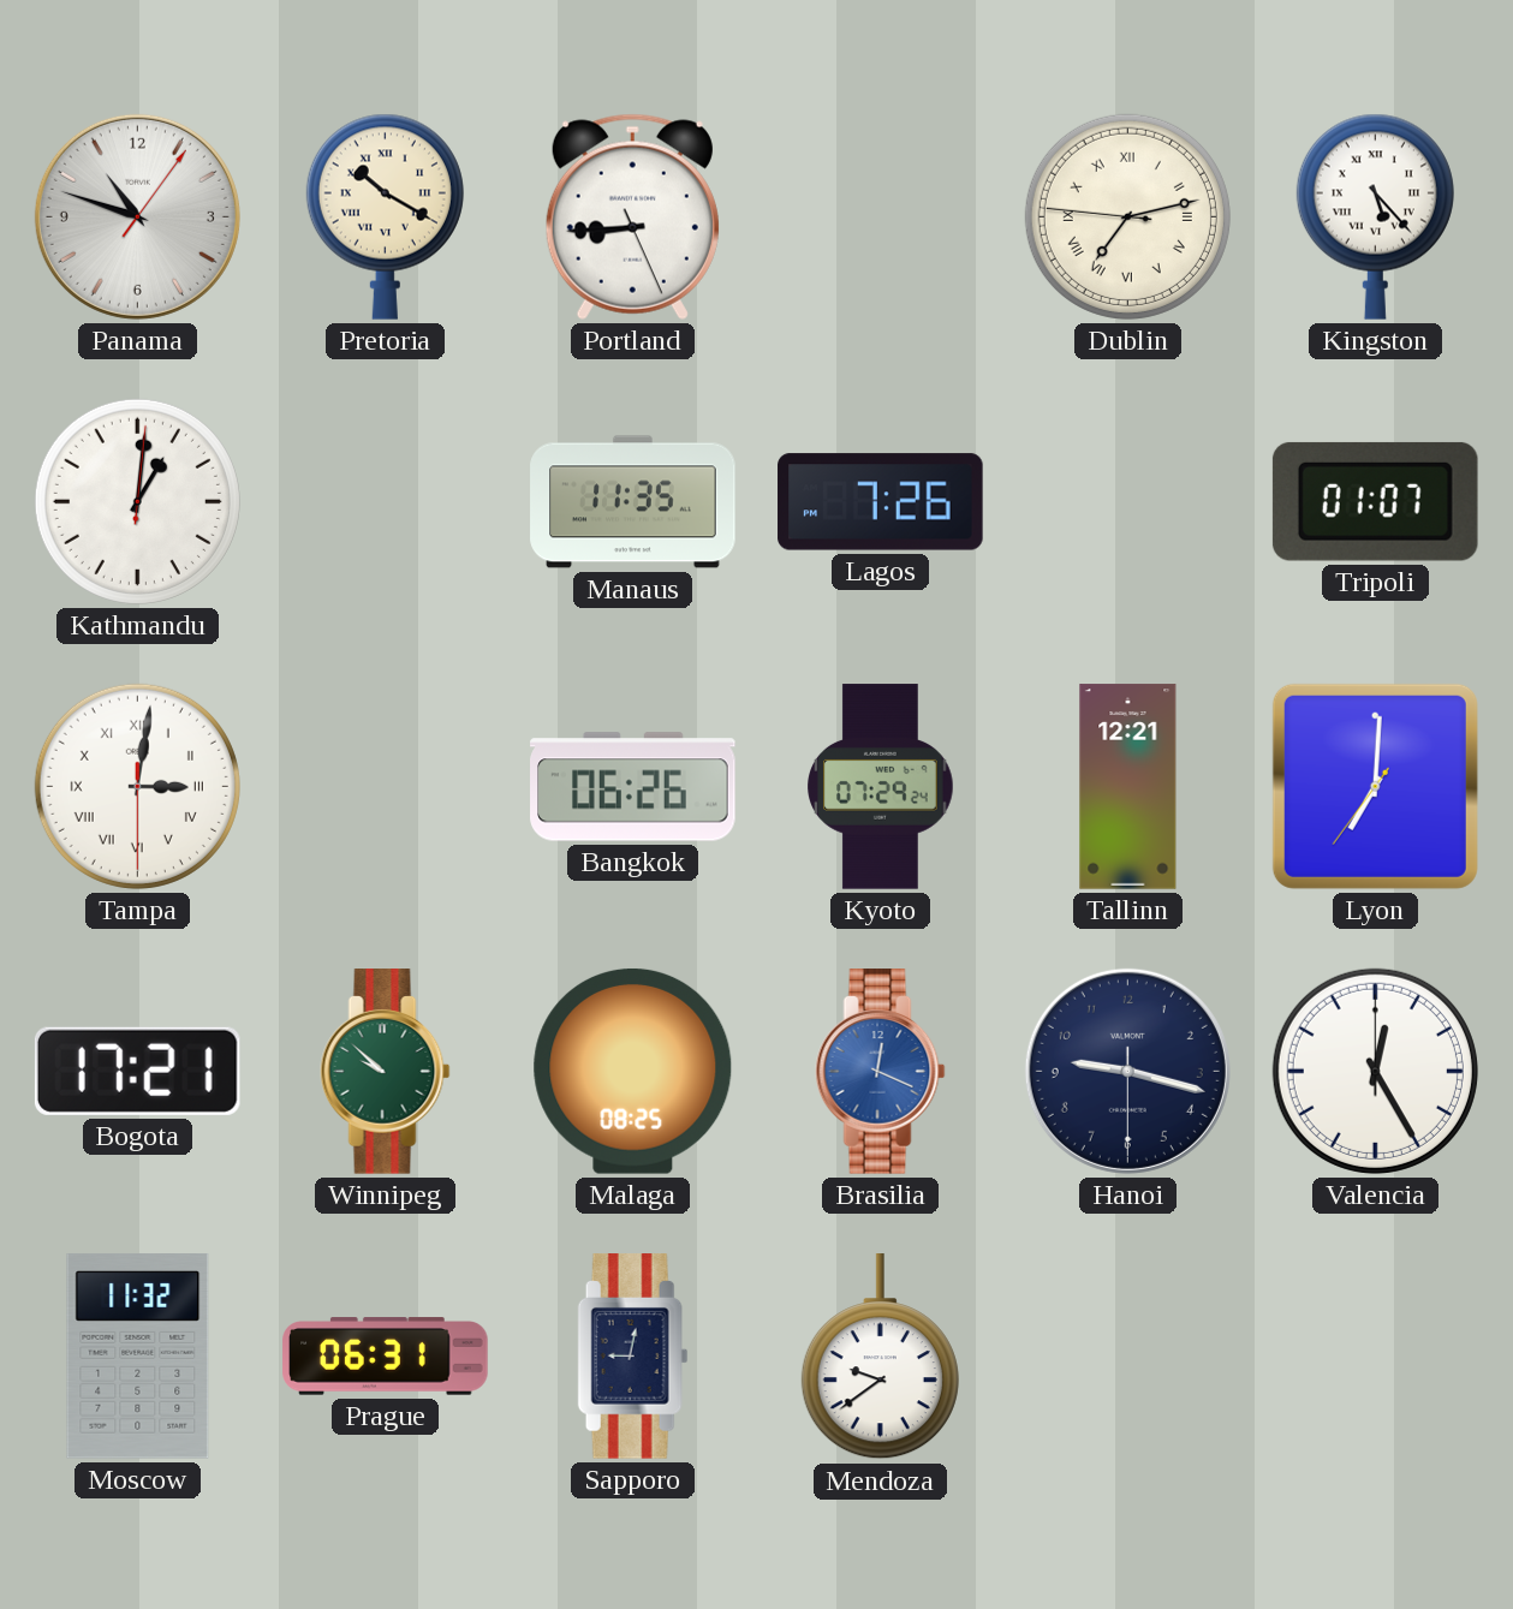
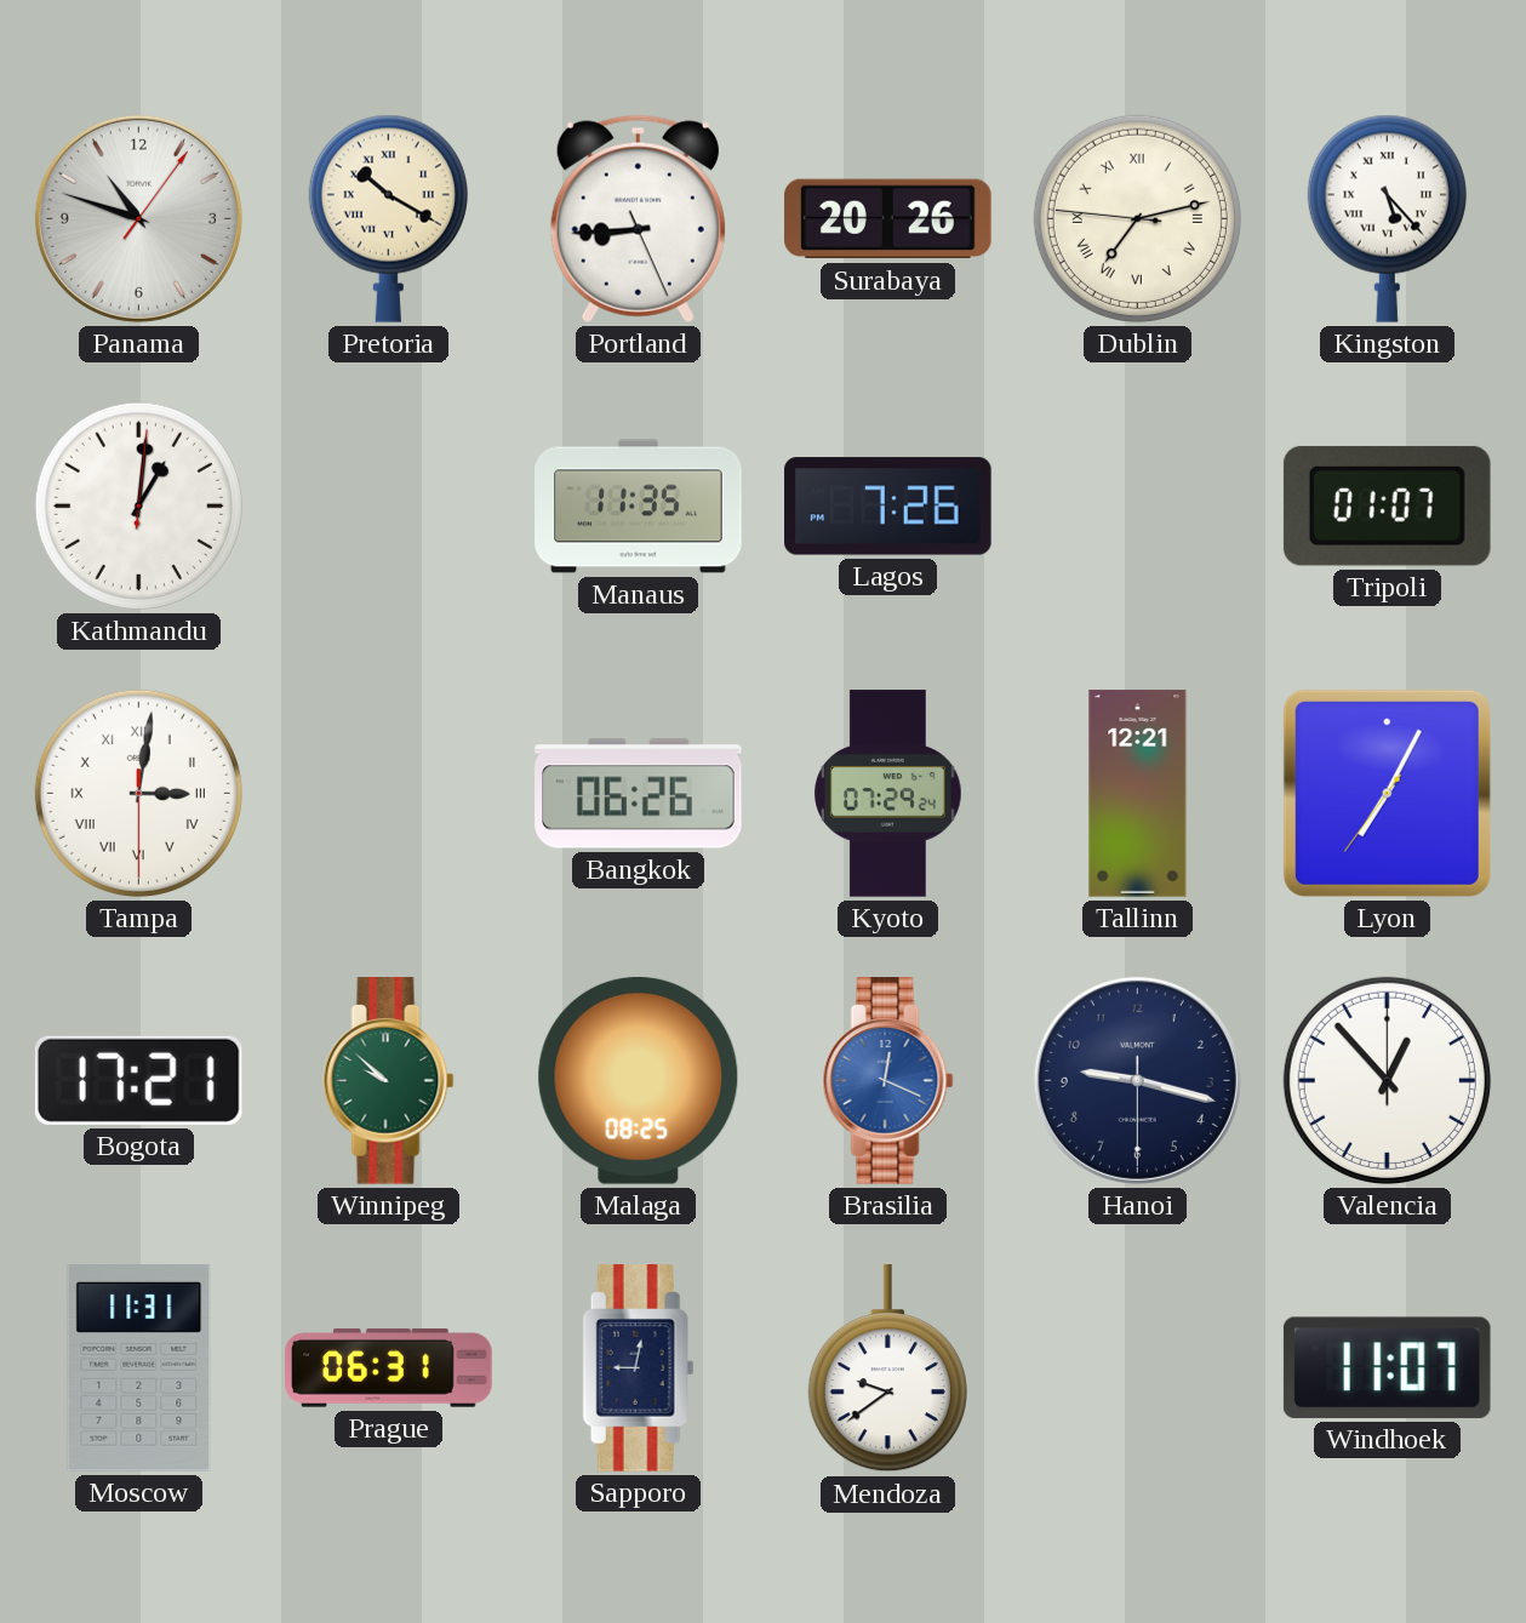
Surabaya: none -> 20:26
Lyon: 7:00 -> 7:04
Valencia: 12:25 -> 12:53
Moscow: 11:32 -> 11:31
Windhoek: none -> 11:07
